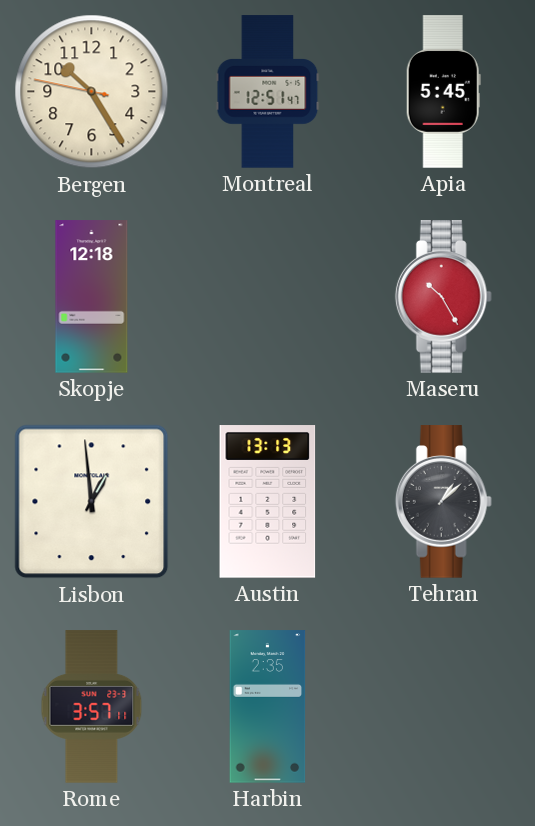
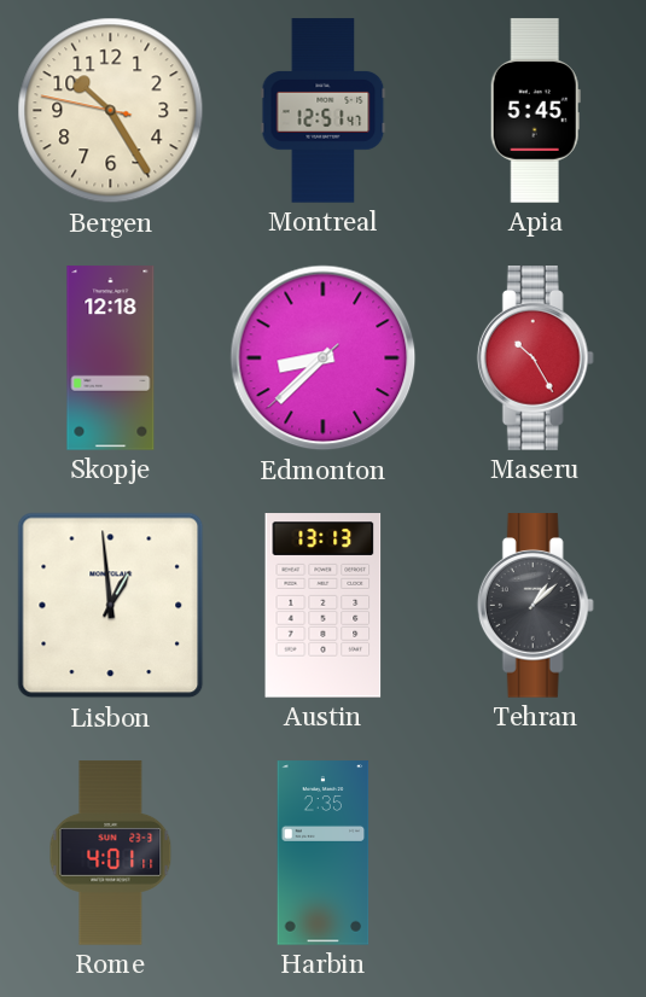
Edmonton: none -> 8:37
Rome: 3:57 -> 4:01
